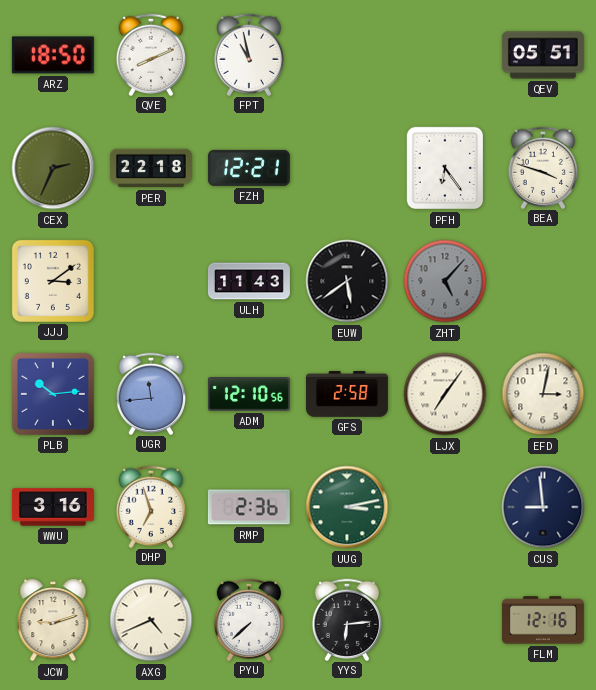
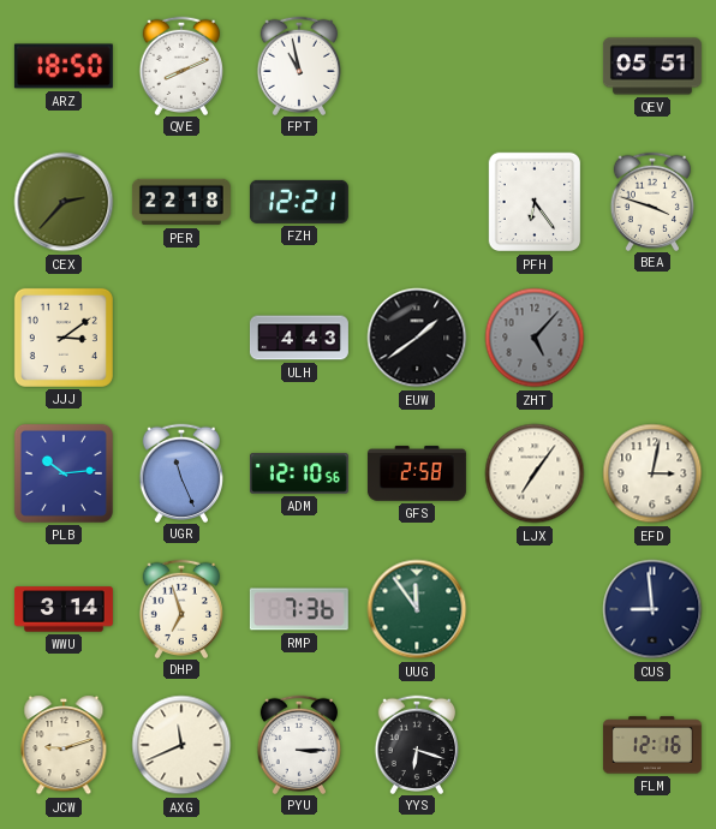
CEX: 2:34 -> 2:37
ULH: 11:43 -> 4:43
EUW: 5:39 -> 1:39
UGR: 11:44 -> 11:26
WWU: 3:16 -> 3:14
RMP: 2:36 -> 7:36
UUG: 3:13 -> 11:54
AXG: 4:41 -> 11:41
PYU: 7:38 -> 3:15
YYS: 6:14 -> 6:18
